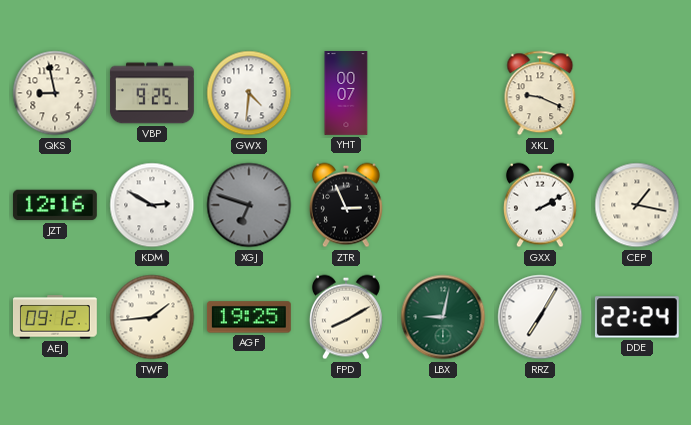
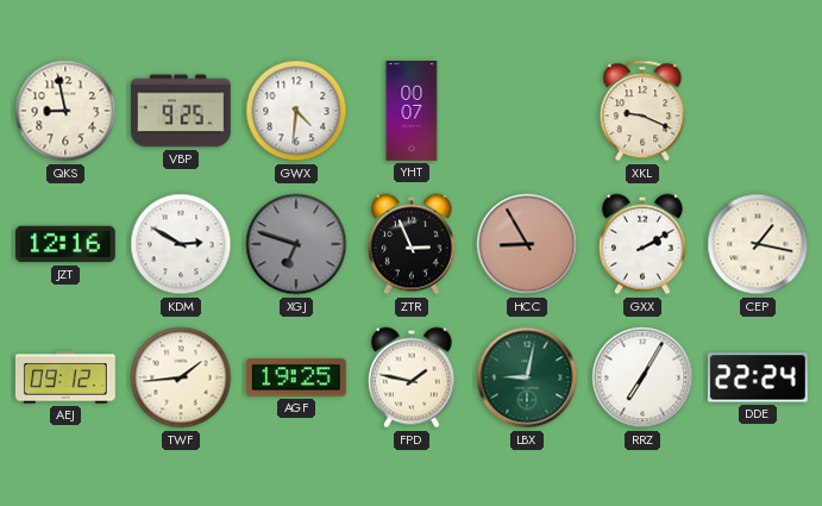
HCC: none -> 8:55
FPD: 8:10 -> 1:47
